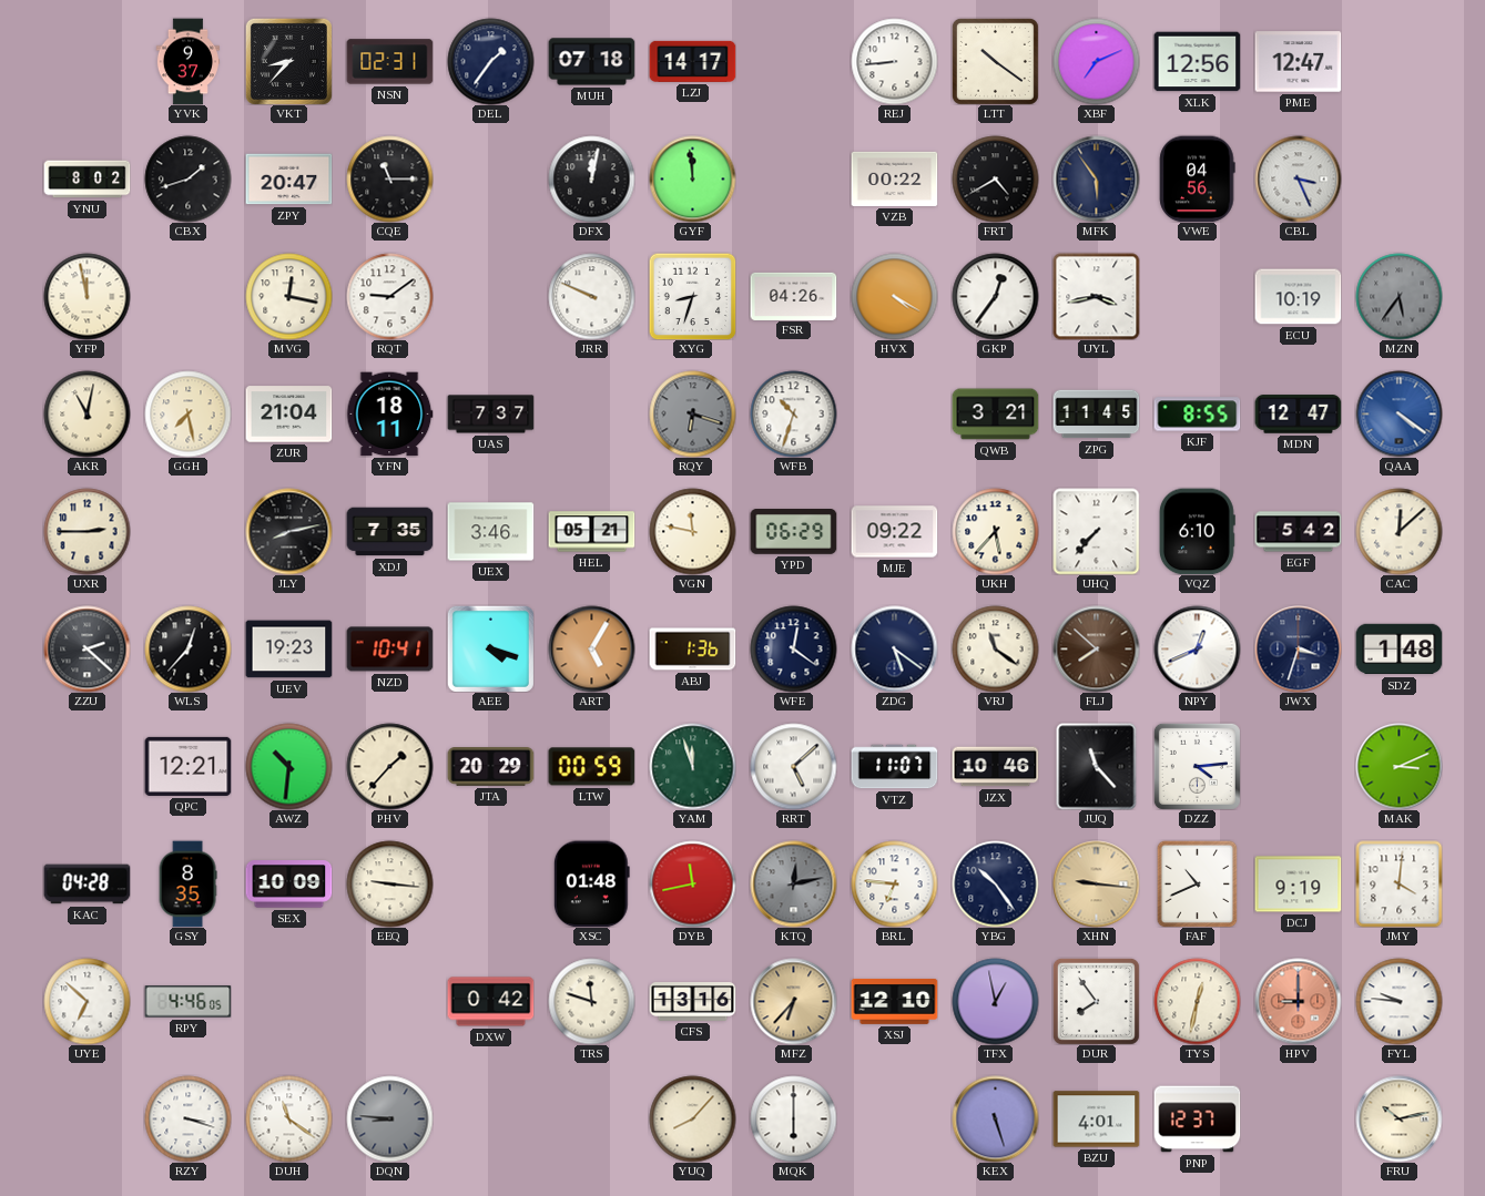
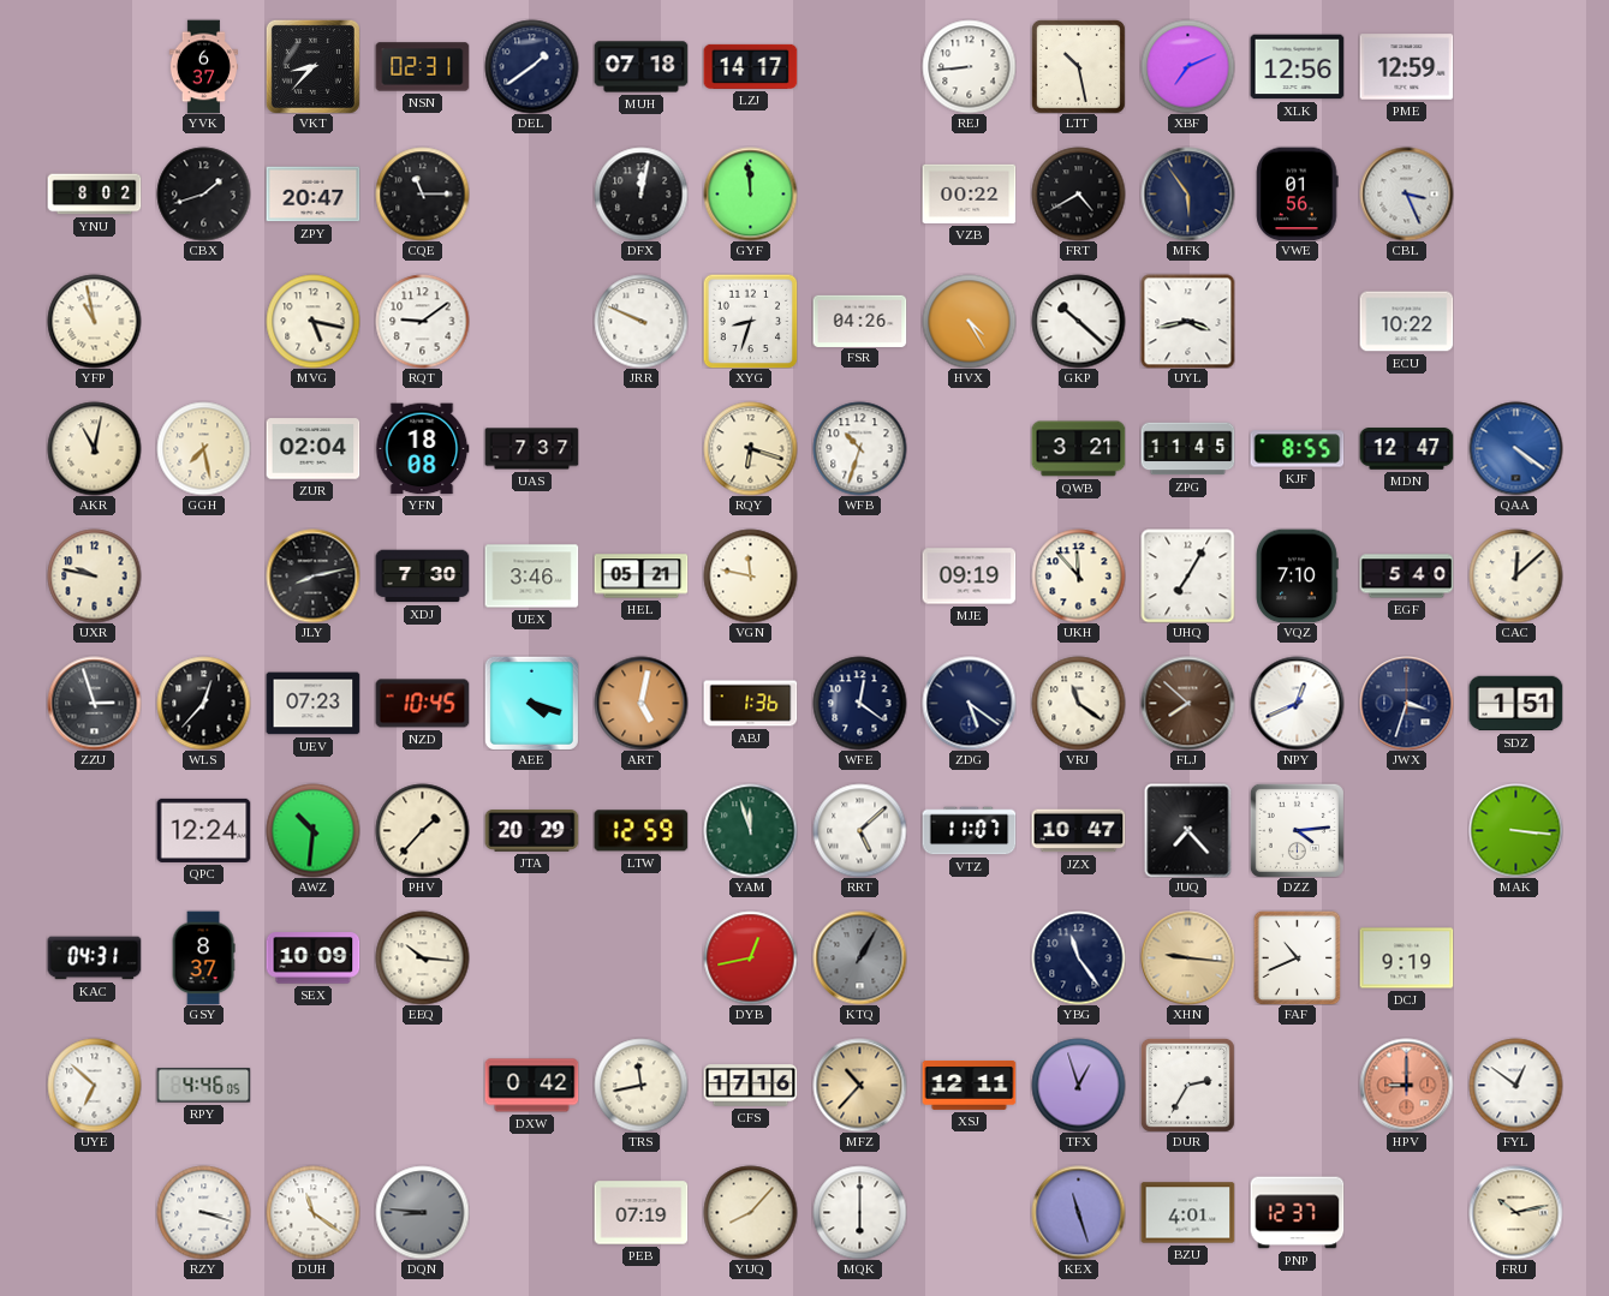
YVK: 9:37 -> 6:37
DEL: 1:36 -> 1:39
LTT: 10:21 -> 10:28
PME: 12:47 -> 12:59
VWE: 04:56 -> 01:56
YFP: 11:58 -> 10:58
MVG: 12:17 -> 5:17
HVX: 4:20 -> 4:25
GKP: 12:36 -> 10:22
ECU: 10:19 -> 10:22
MZN: 5:36 -> none
ZUR: 21:04 -> 02:04
YFN: 18:11 -> 18:08
RQY dial: grey -> cream
UXR: 2:45 -> 9:47
XDJ: 7:35 -> 7:30
YPD: 06:29 -> none
MJE: 09:22 -> 09:19
UKH: 5:37 -> 11:53
UHQ: 7:37 -> 7:05
VQZ: 6:10 -> 7:10
EGF: 5:42 -> 5:40
ZZU: 2:22 -> 2:57
UEV: 19:23 -> 07:23
NZD: 10:41 -> 10:45
ART: 5:05 -> 5:02
SDZ: 1:48 -> 1:51
QPC: 12:21 -> 12:24
LTW: 00:59 -> 12:59
JZX: 10:46 -> 10:47
JUQ: 11:23 -> 7:23
MAK: 3:11 -> 3:16
KAC: 04:28 -> 04:31
GSY: 8:35 -> 8:37
EEQ: 9:16 -> 10:16
XSC: 01:48 -> none
DYB: 11:43 -> 12:43
KTQ: 12:13 -> 1:05
BRL: 6:46 -> none
YBG: 10:24 -> 11:24
JMY: 4:01 -> none
TRS: 11:48 -> 11:43
CFS: 13:16 -> 17:16
MFZ: 6:37 -> 10:37
XSJ: 12:10 -> 12:11
TFX: 12:58 -> 12:57
DUR: 7:54 -> 2:35
TYS: 12:32 -> none
FYL: 9:46 -> 12:51
PEB: none -> 07:19
KEX: 5:27 -> 11:27
